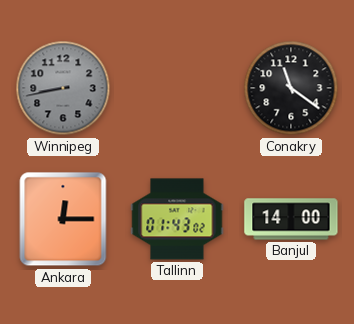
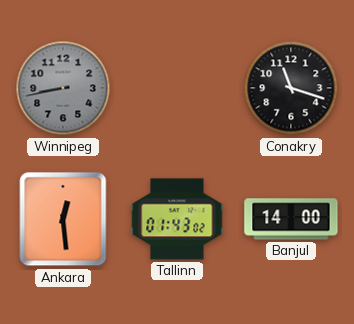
Conakry: 11:21 -> 11:18
Ankara: 12:15 -> 12:29
